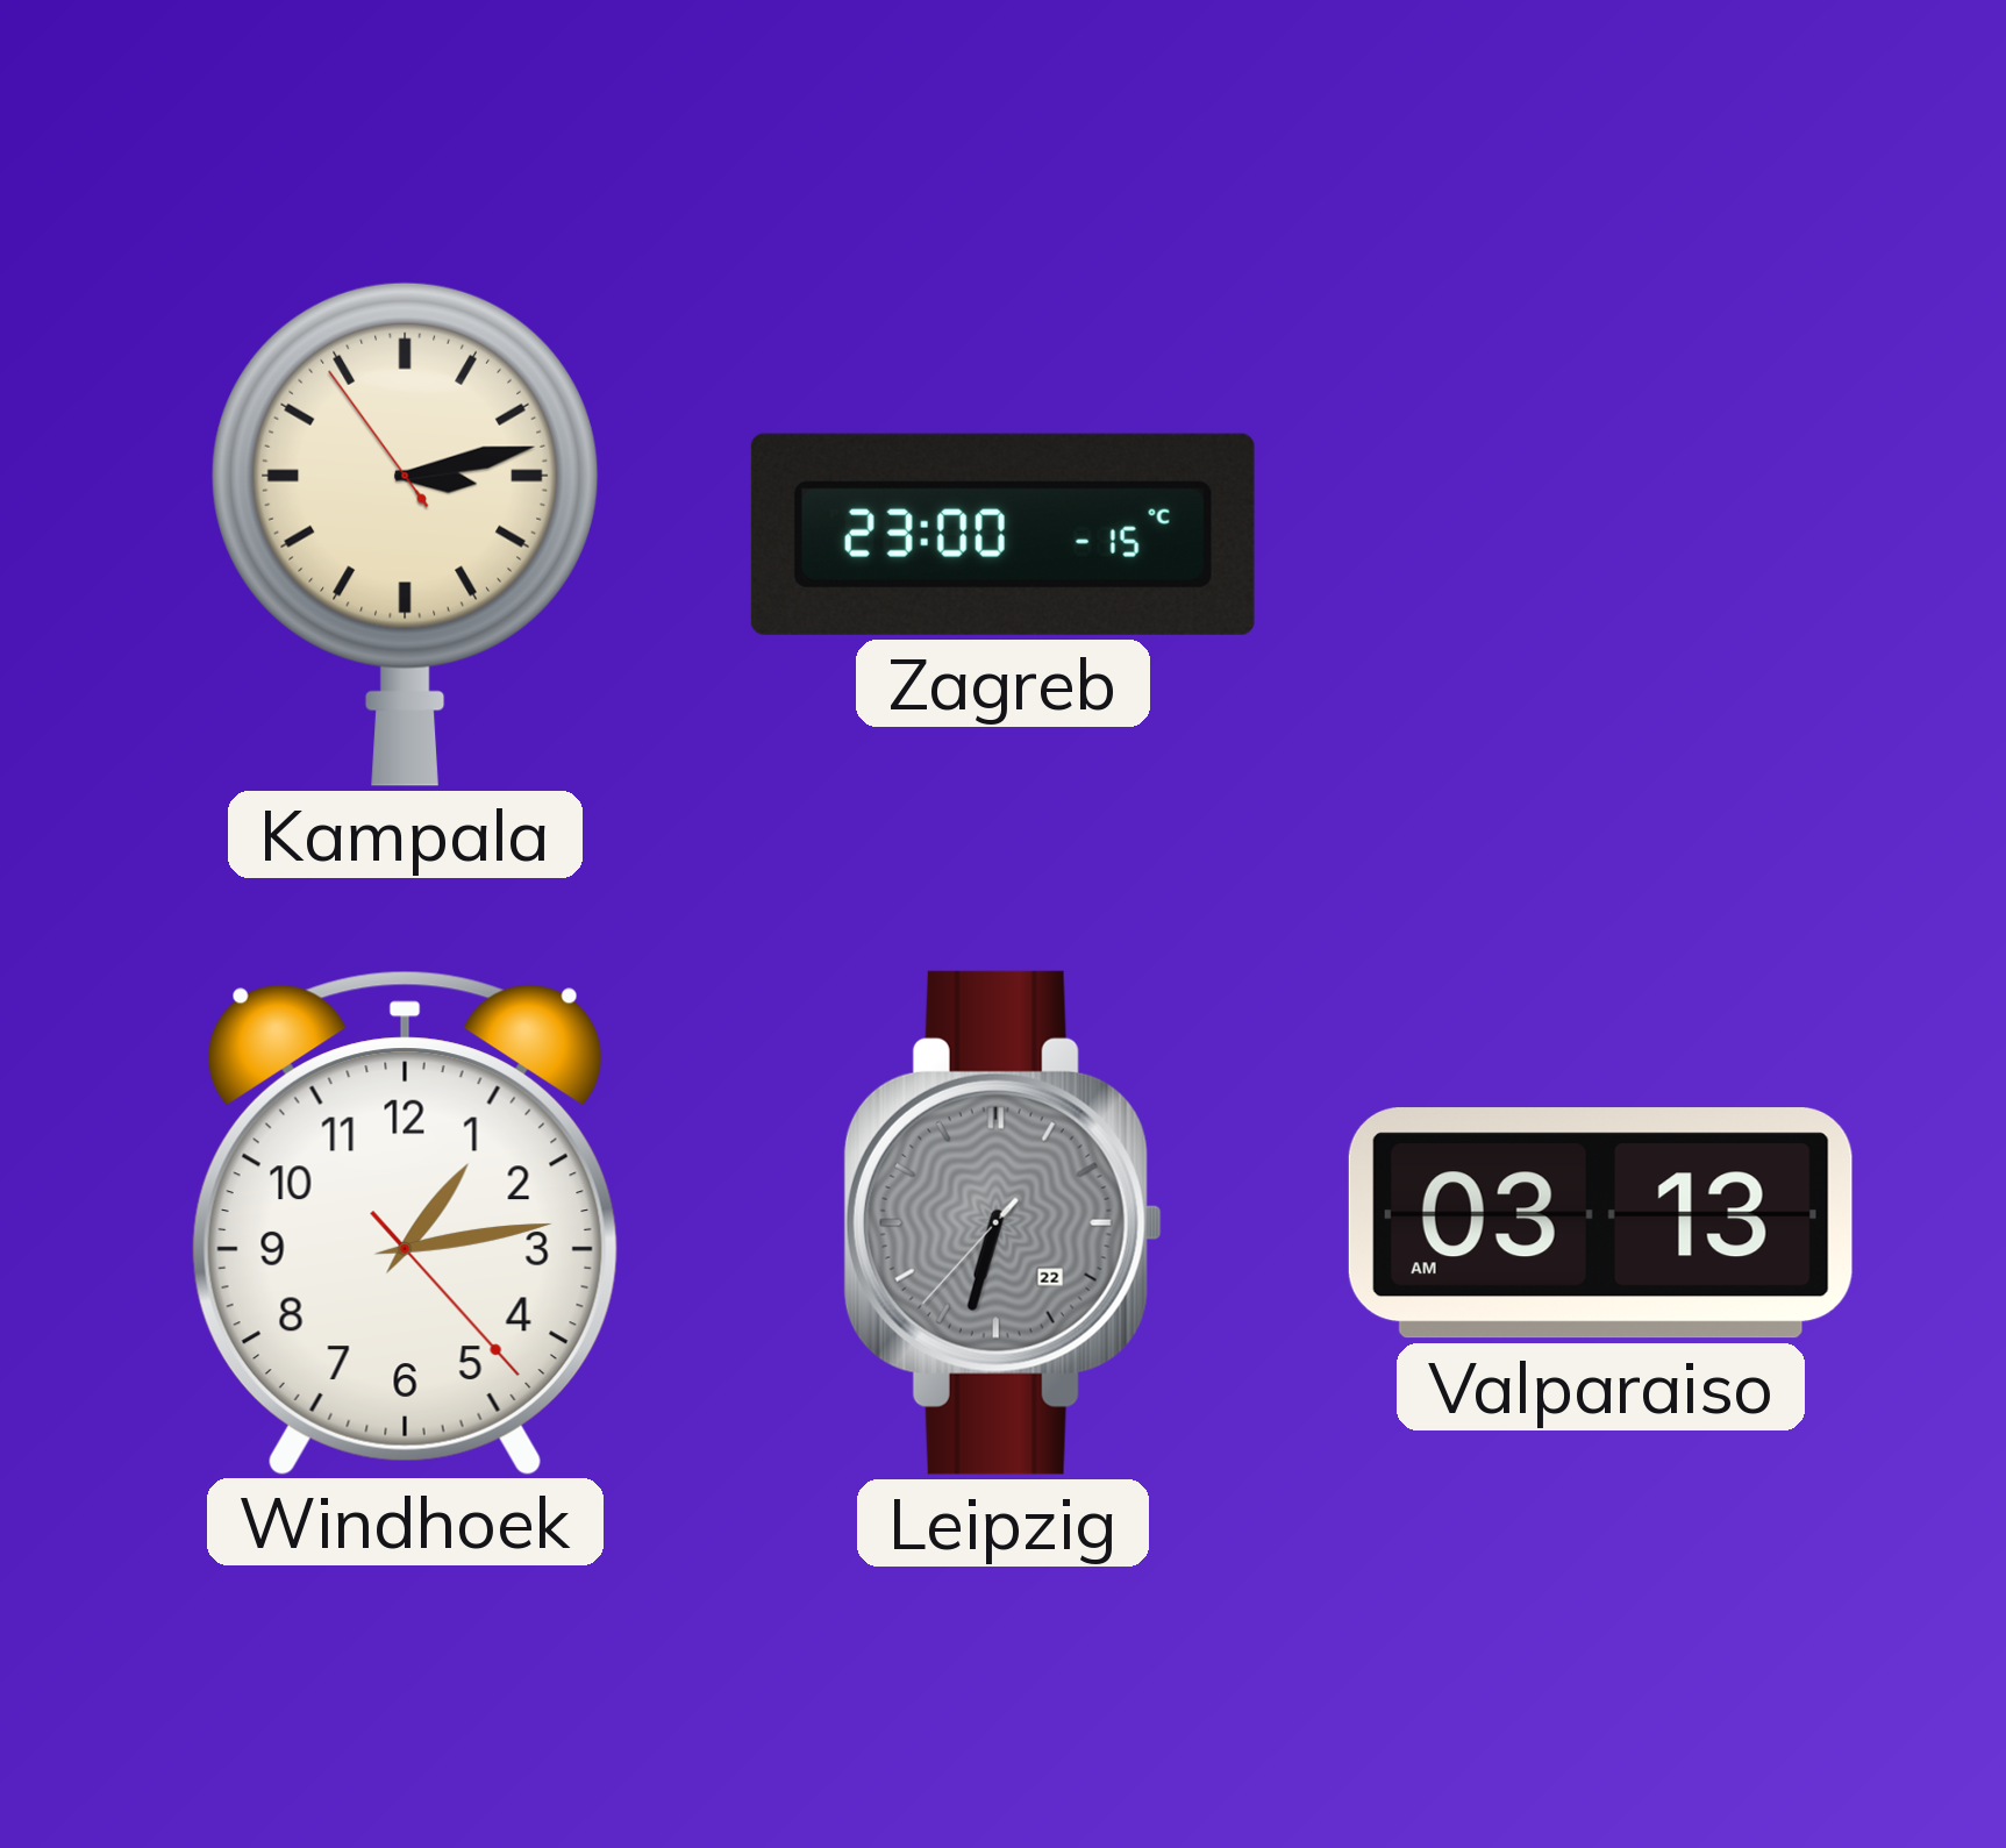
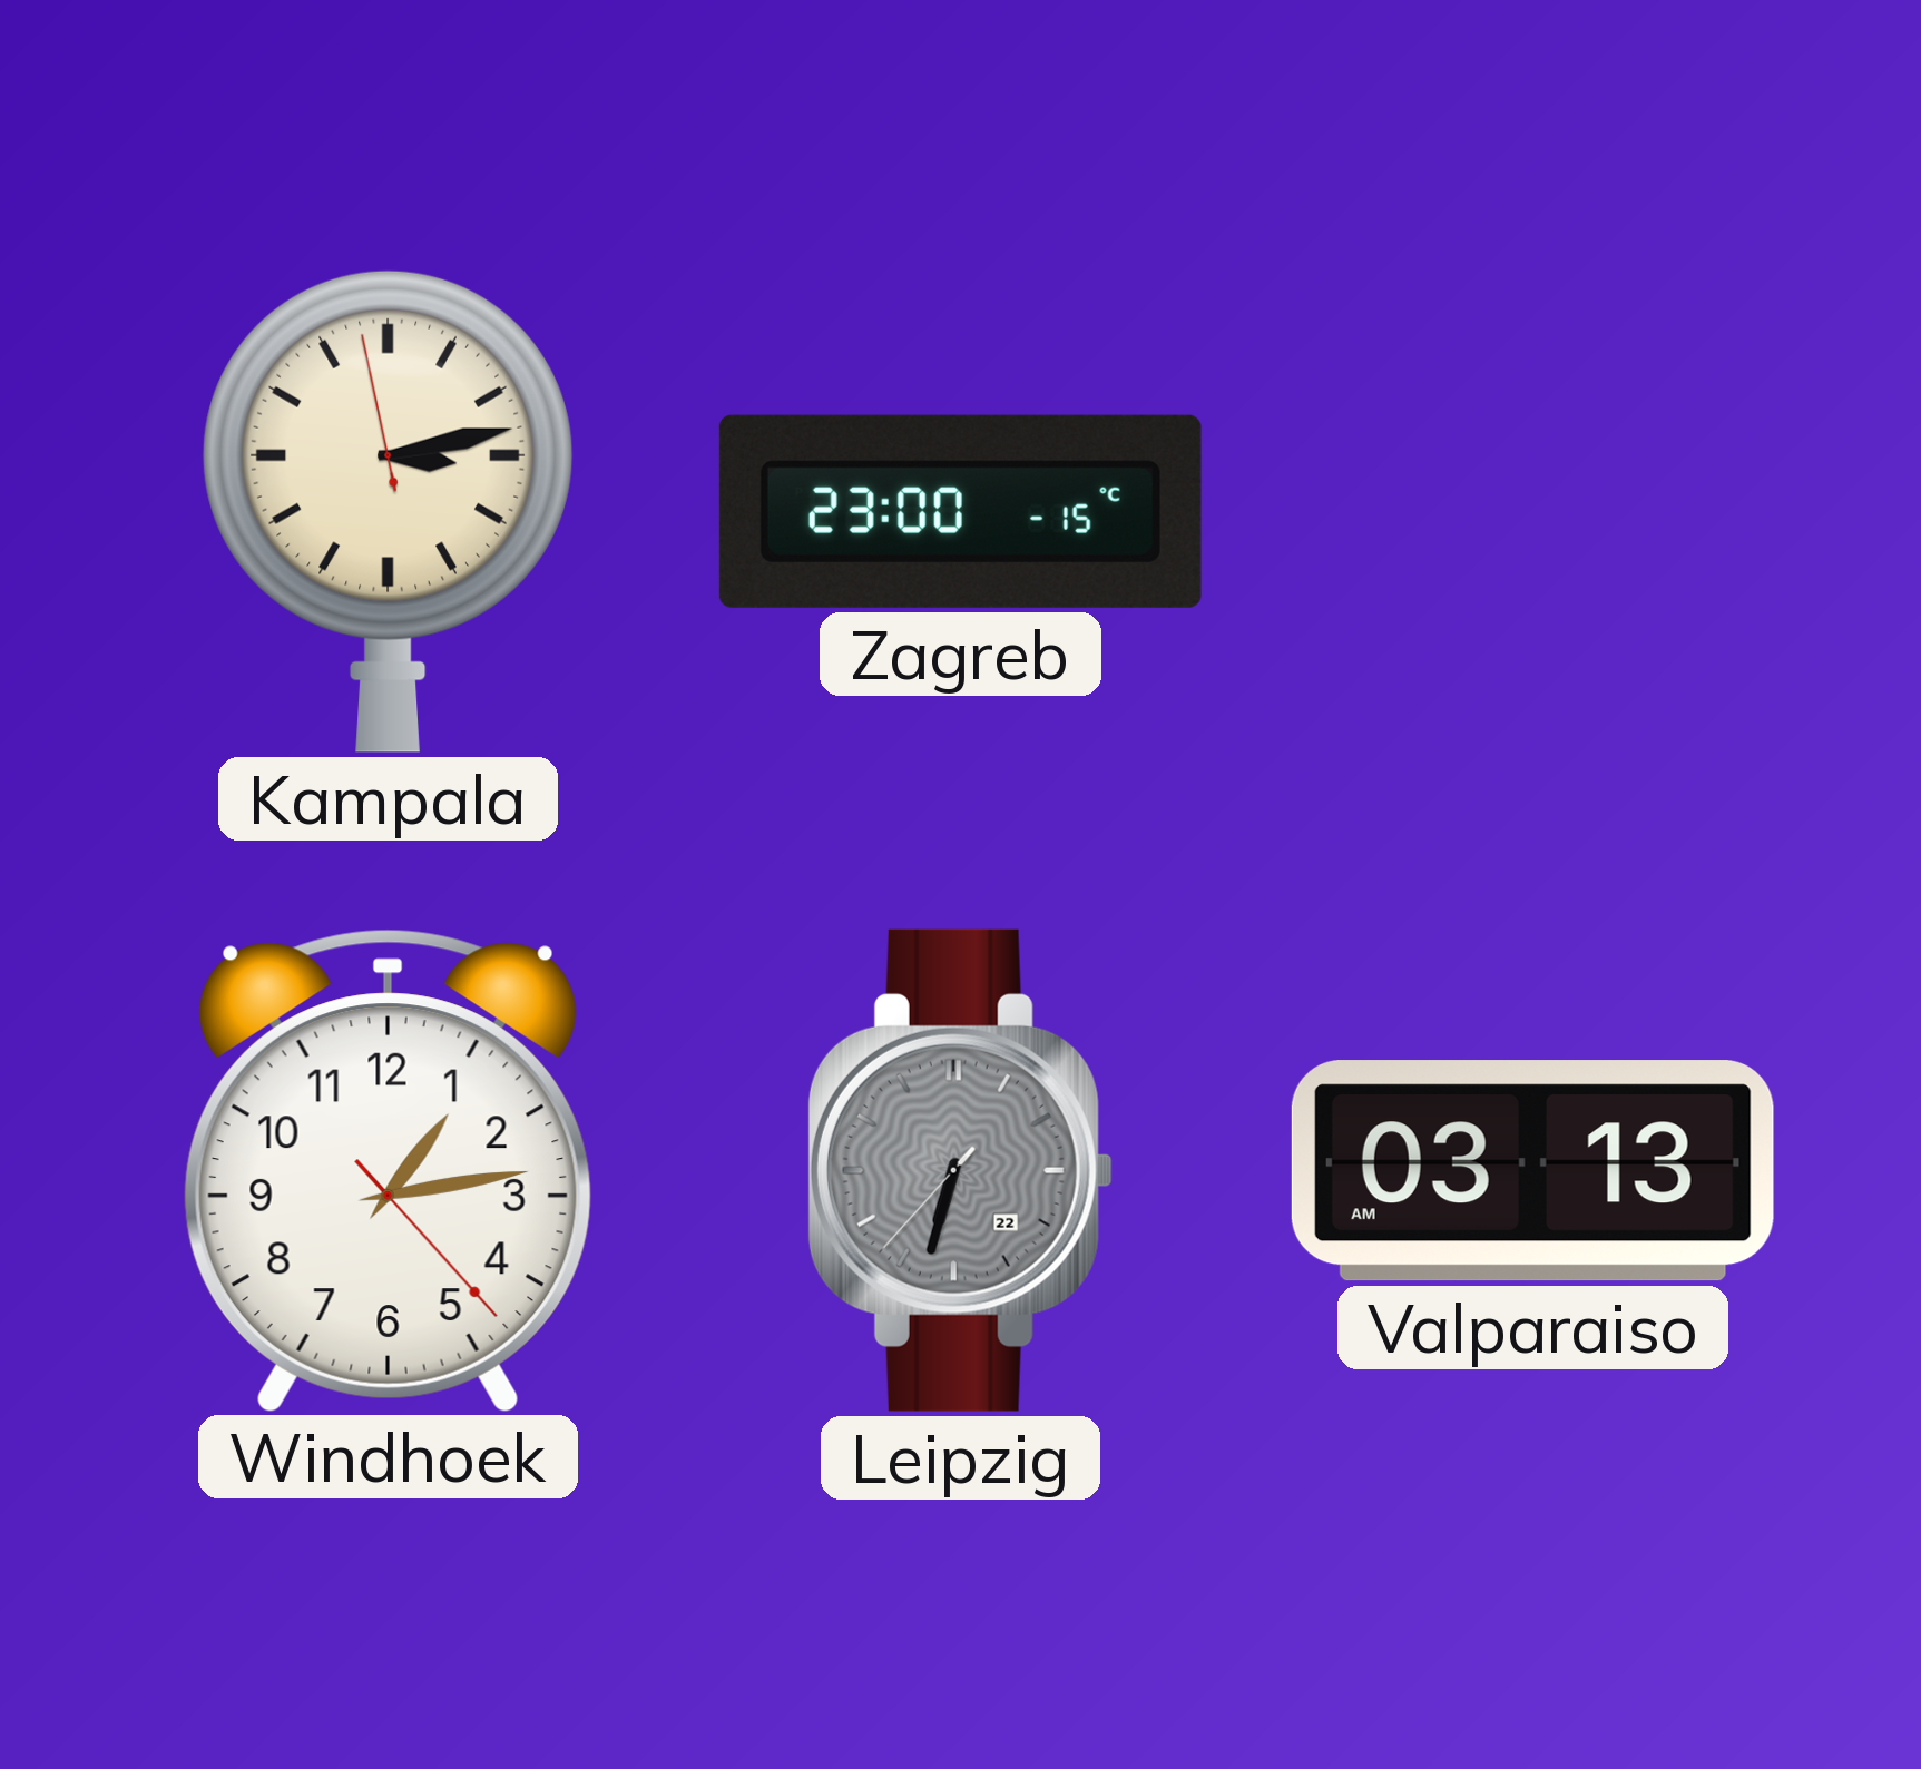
Kampala: 3:12:54 -> 3:12:58
